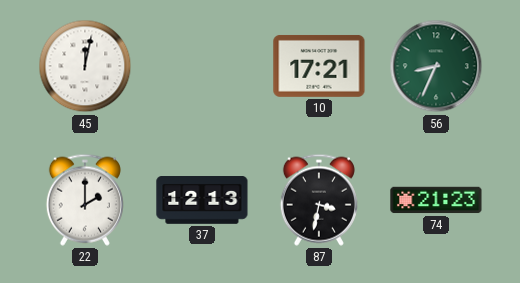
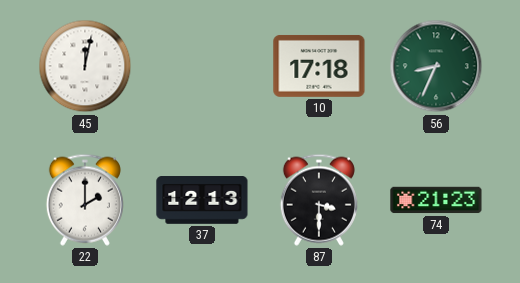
10: 17:21 -> 17:18
87: 3:32 -> 3:30
